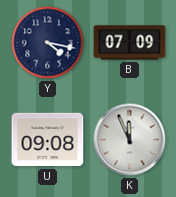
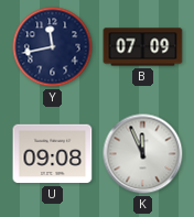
Y: 4:17 -> 11:43
